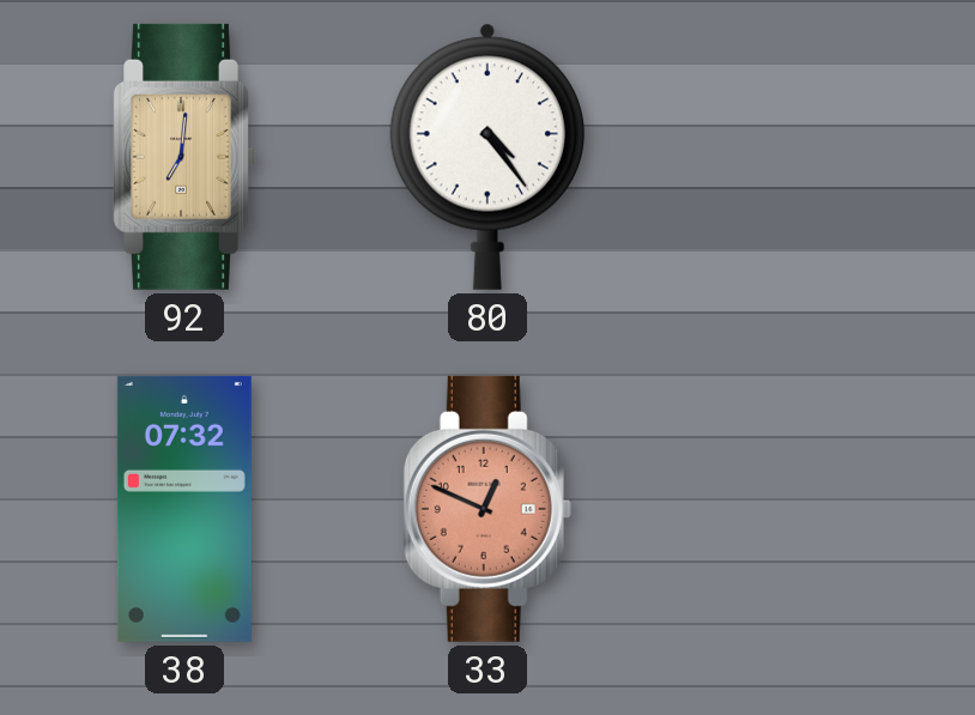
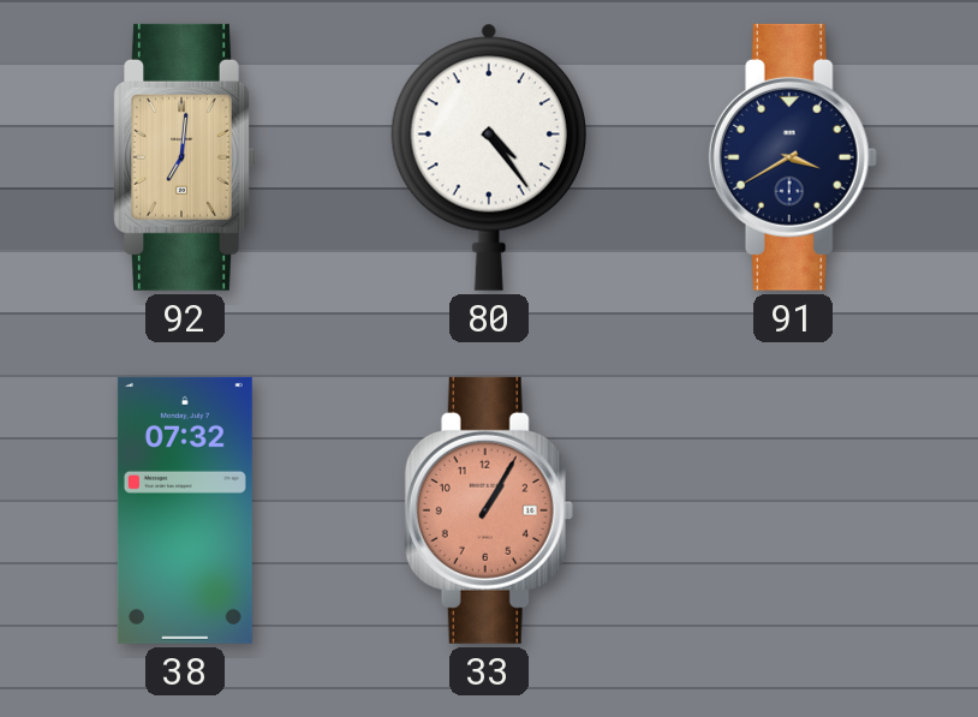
91: none -> 3:40
33: 12:49 -> 1:05
